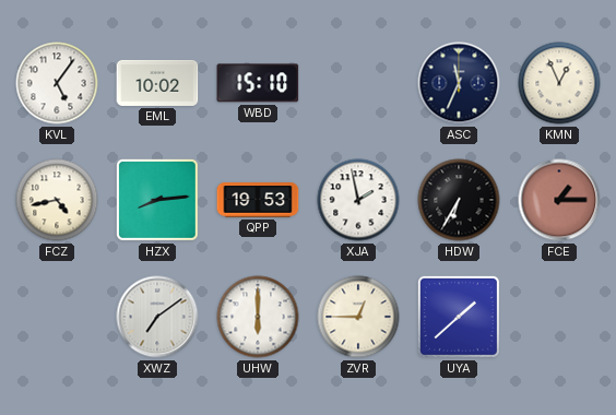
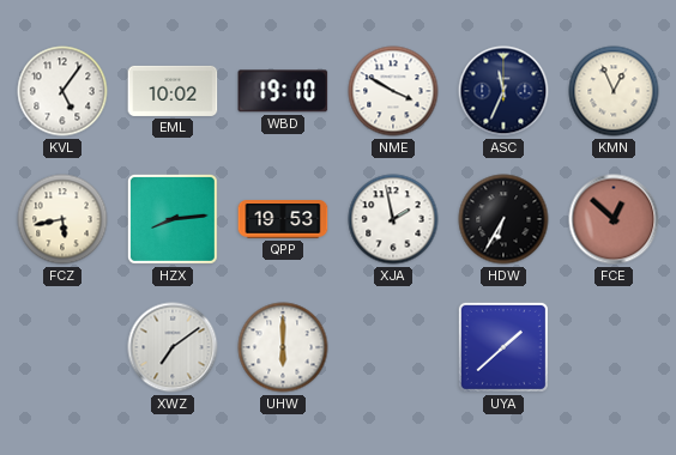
WBD: 15:10 -> 19:10
NME: none -> 3:50
FCZ: 4:43 -> 5:43
FCE: 1:15 -> 12:52
ZVR: 12:45 -> none
